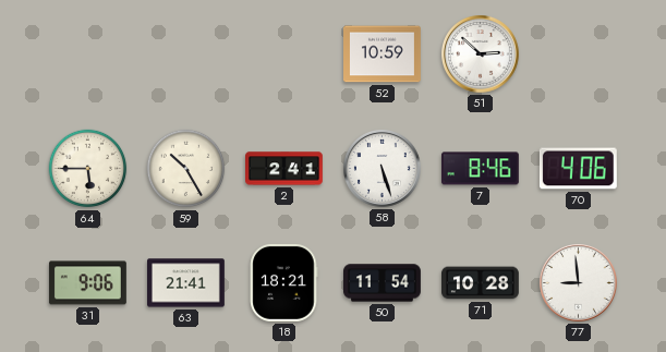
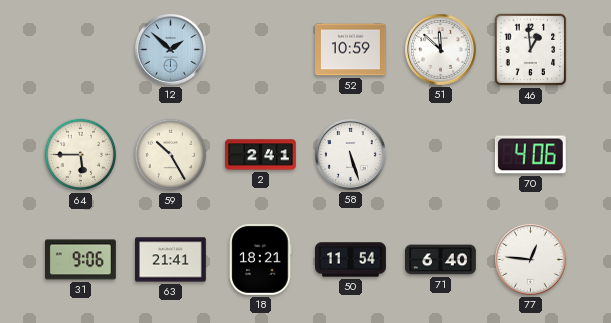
12: none -> 1:52
51: 2:52 -> 11:52
46: none -> 12:59
7: 8:46 -> none
71: 10:28 -> 6:40
77: 8:59 -> 12:46
